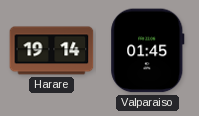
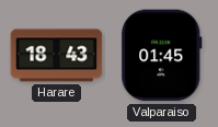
Harare: 19:14 -> 18:43
